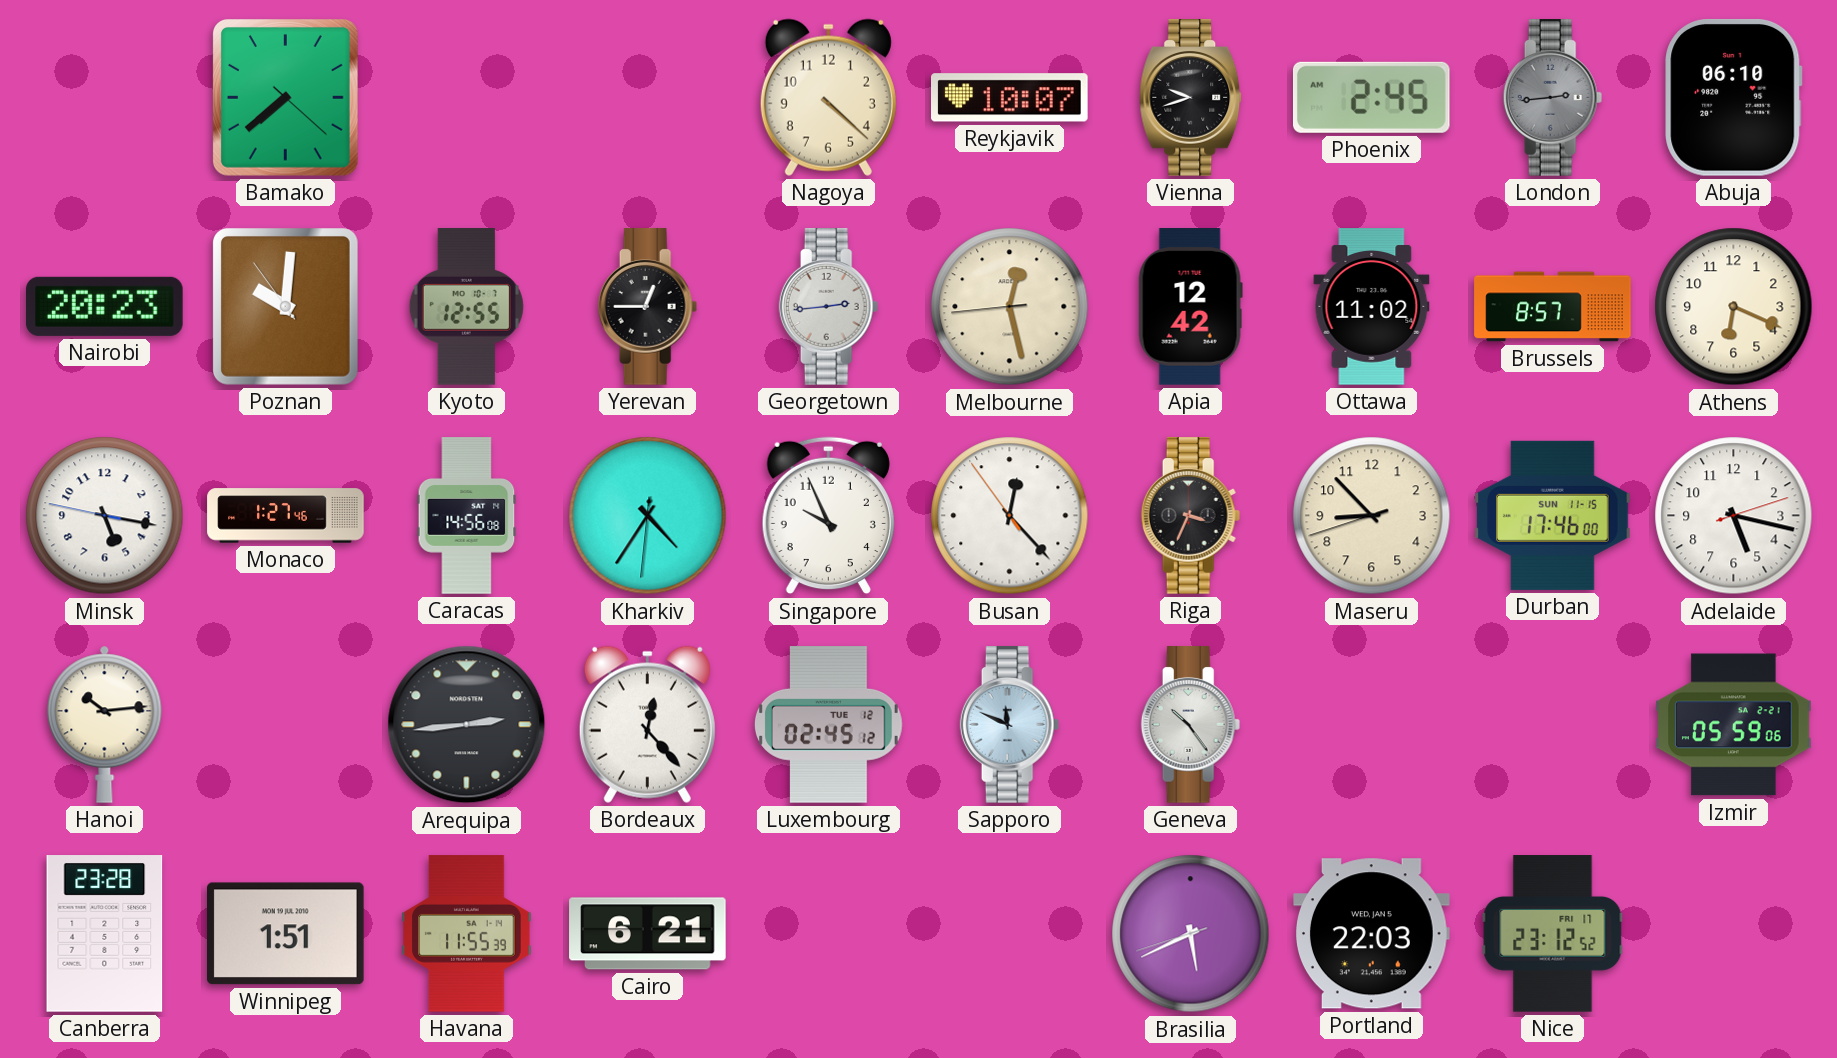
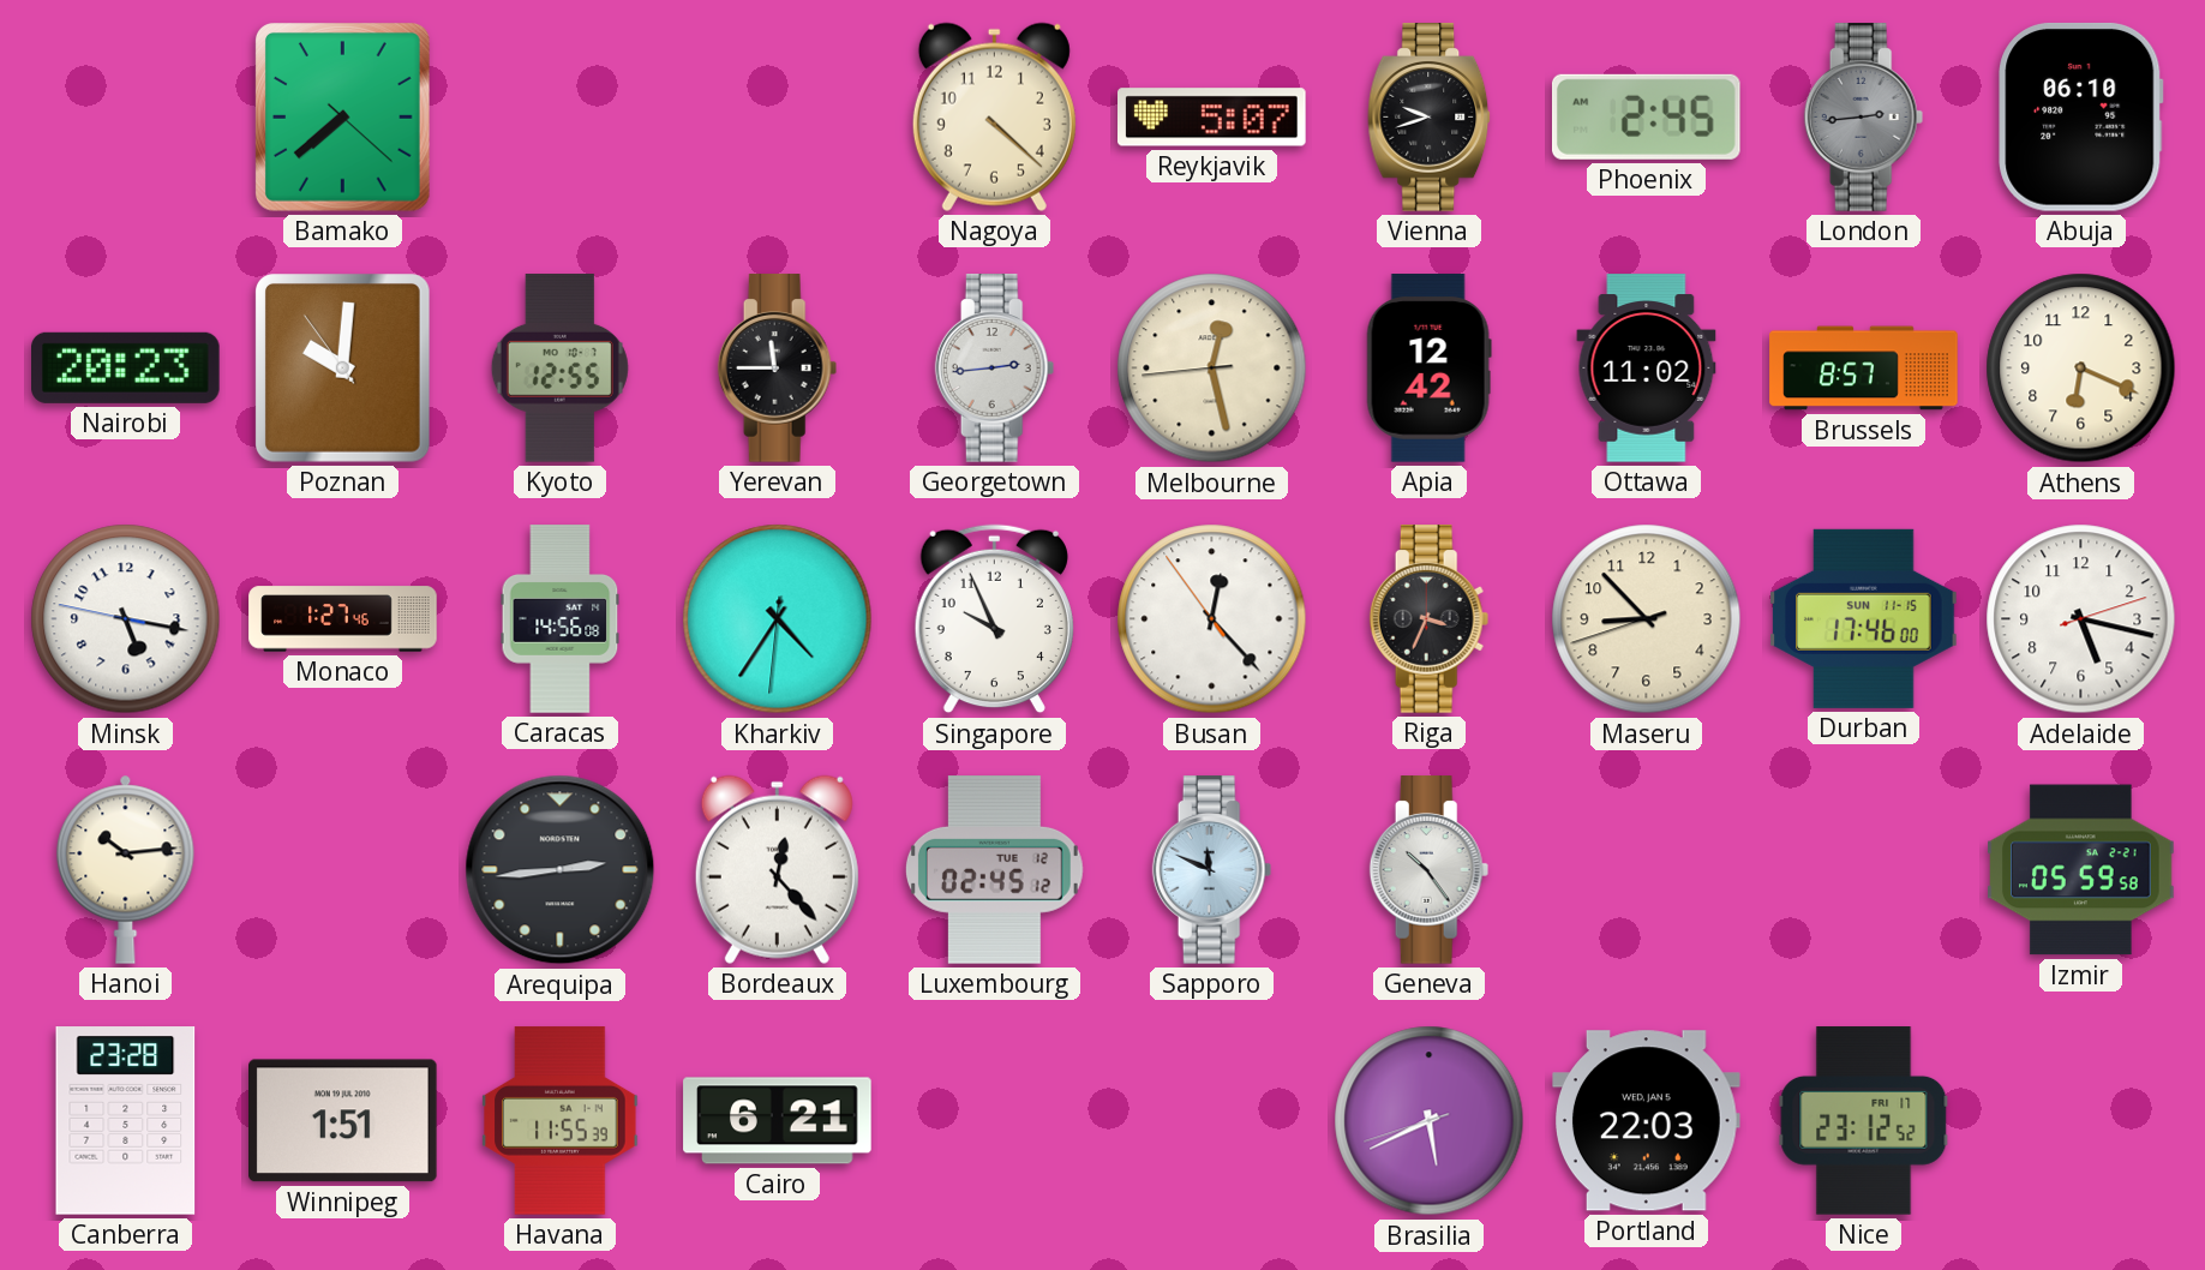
Reykjavik: 10:07 -> 5:07
Yerevan: 12:45 -> 11:45
Izmir: 05:59:06 -> 05:59:58
